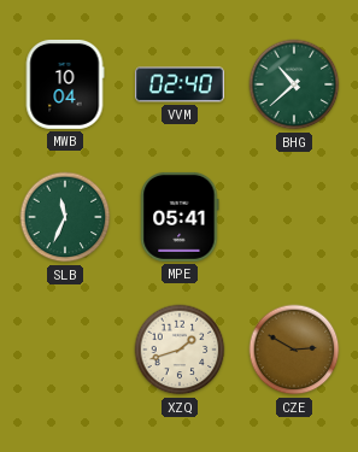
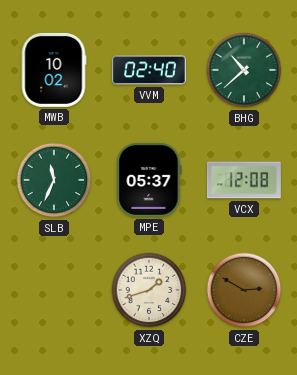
MWB: 10:04 -> 10:02
MPE: 05:41 -> 05:37
VCX: none -> 12:08
